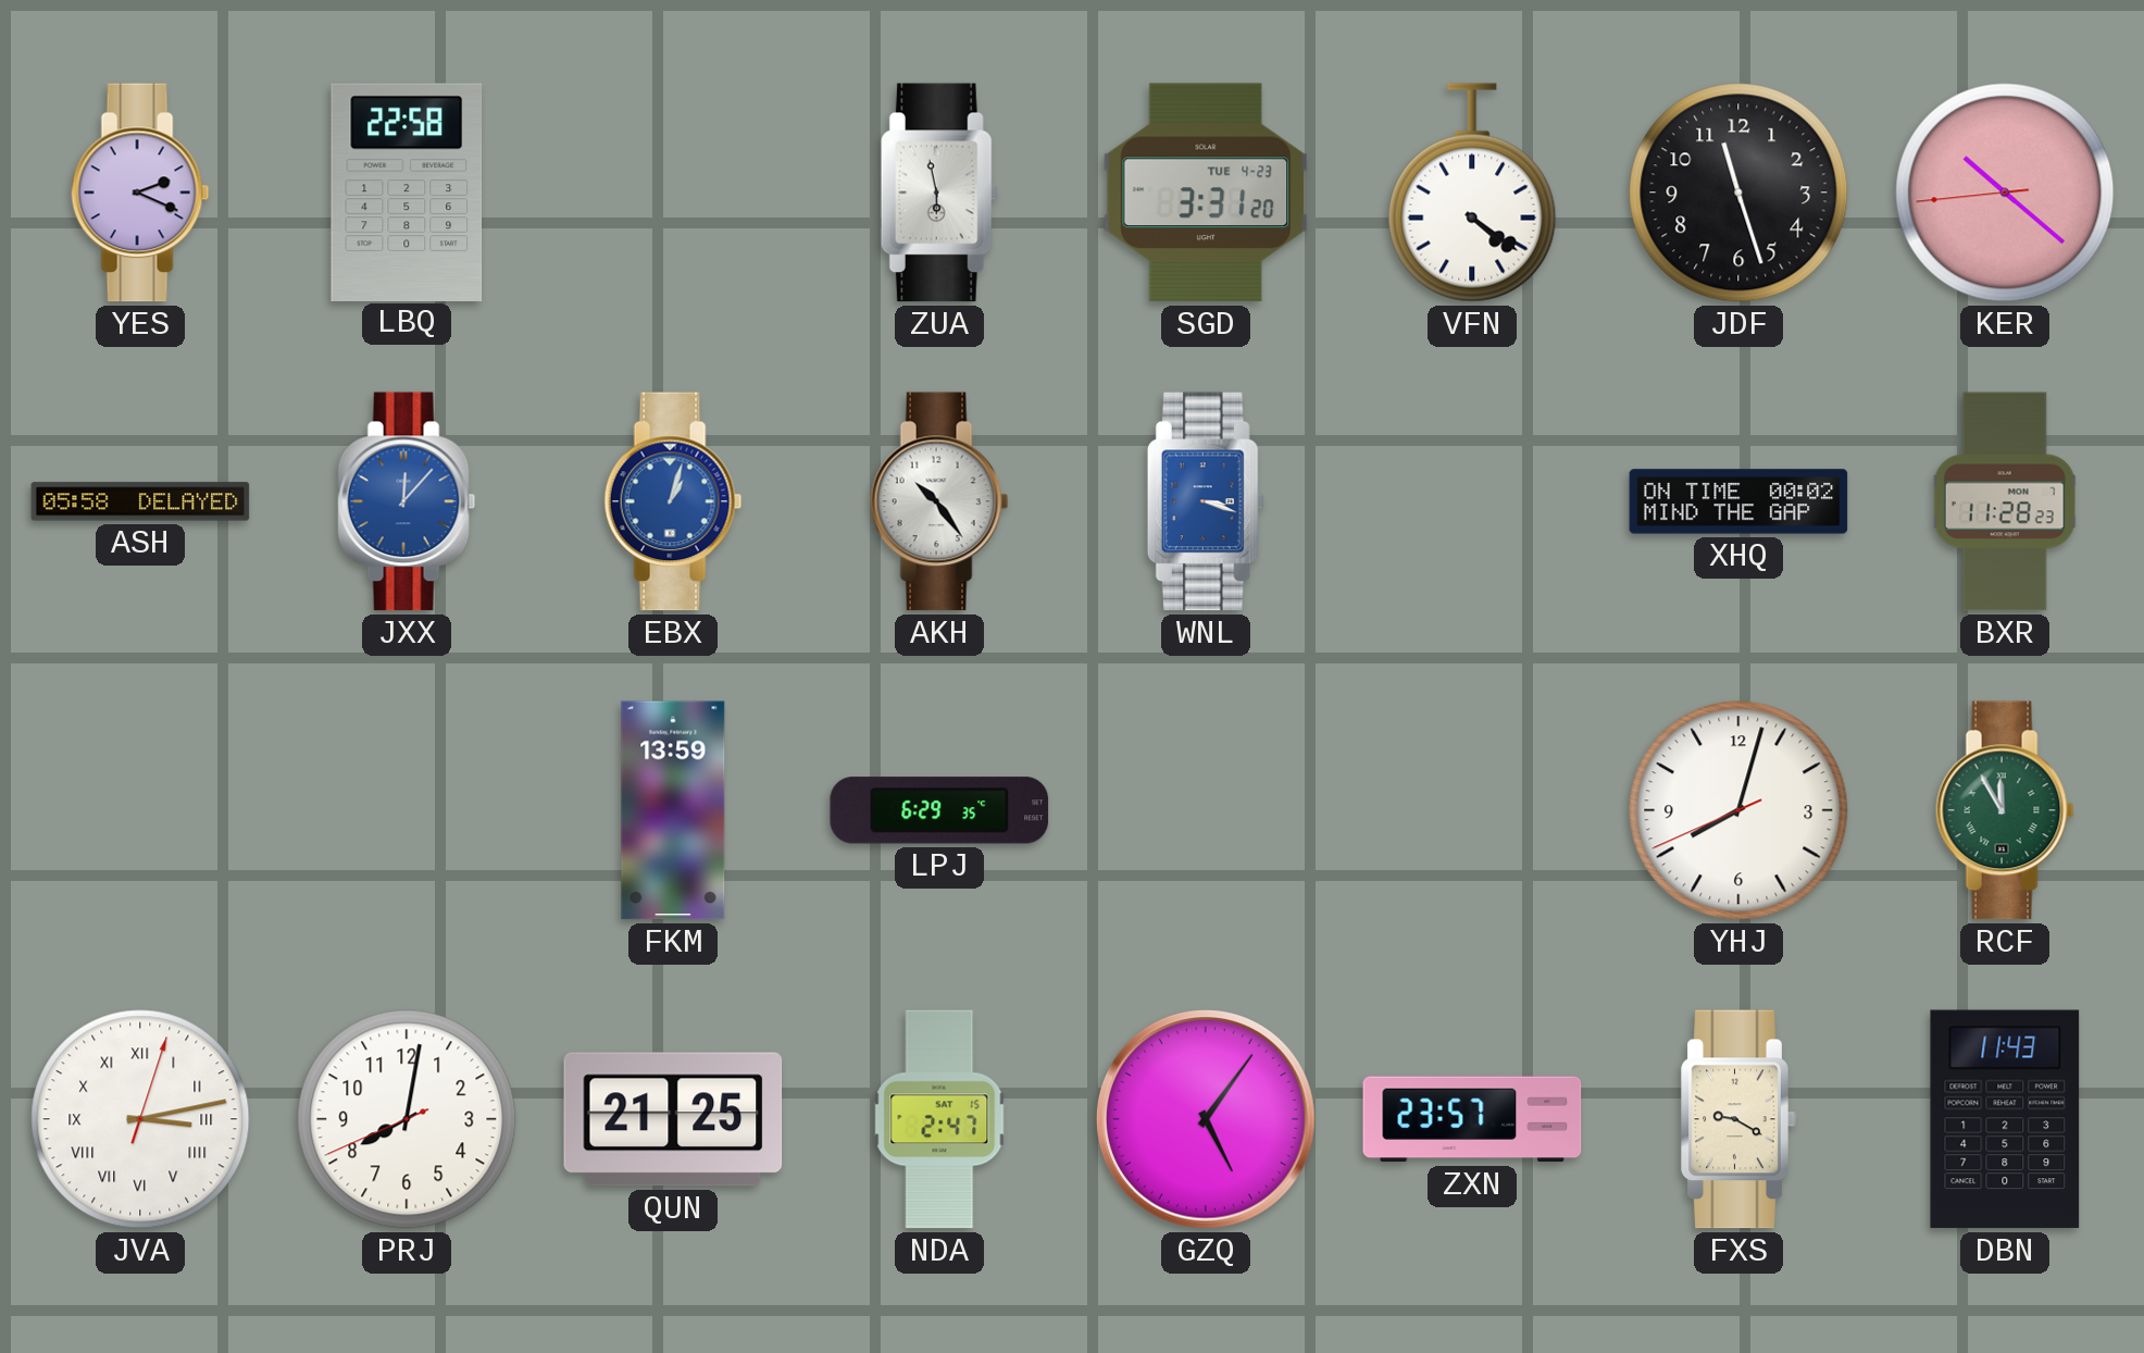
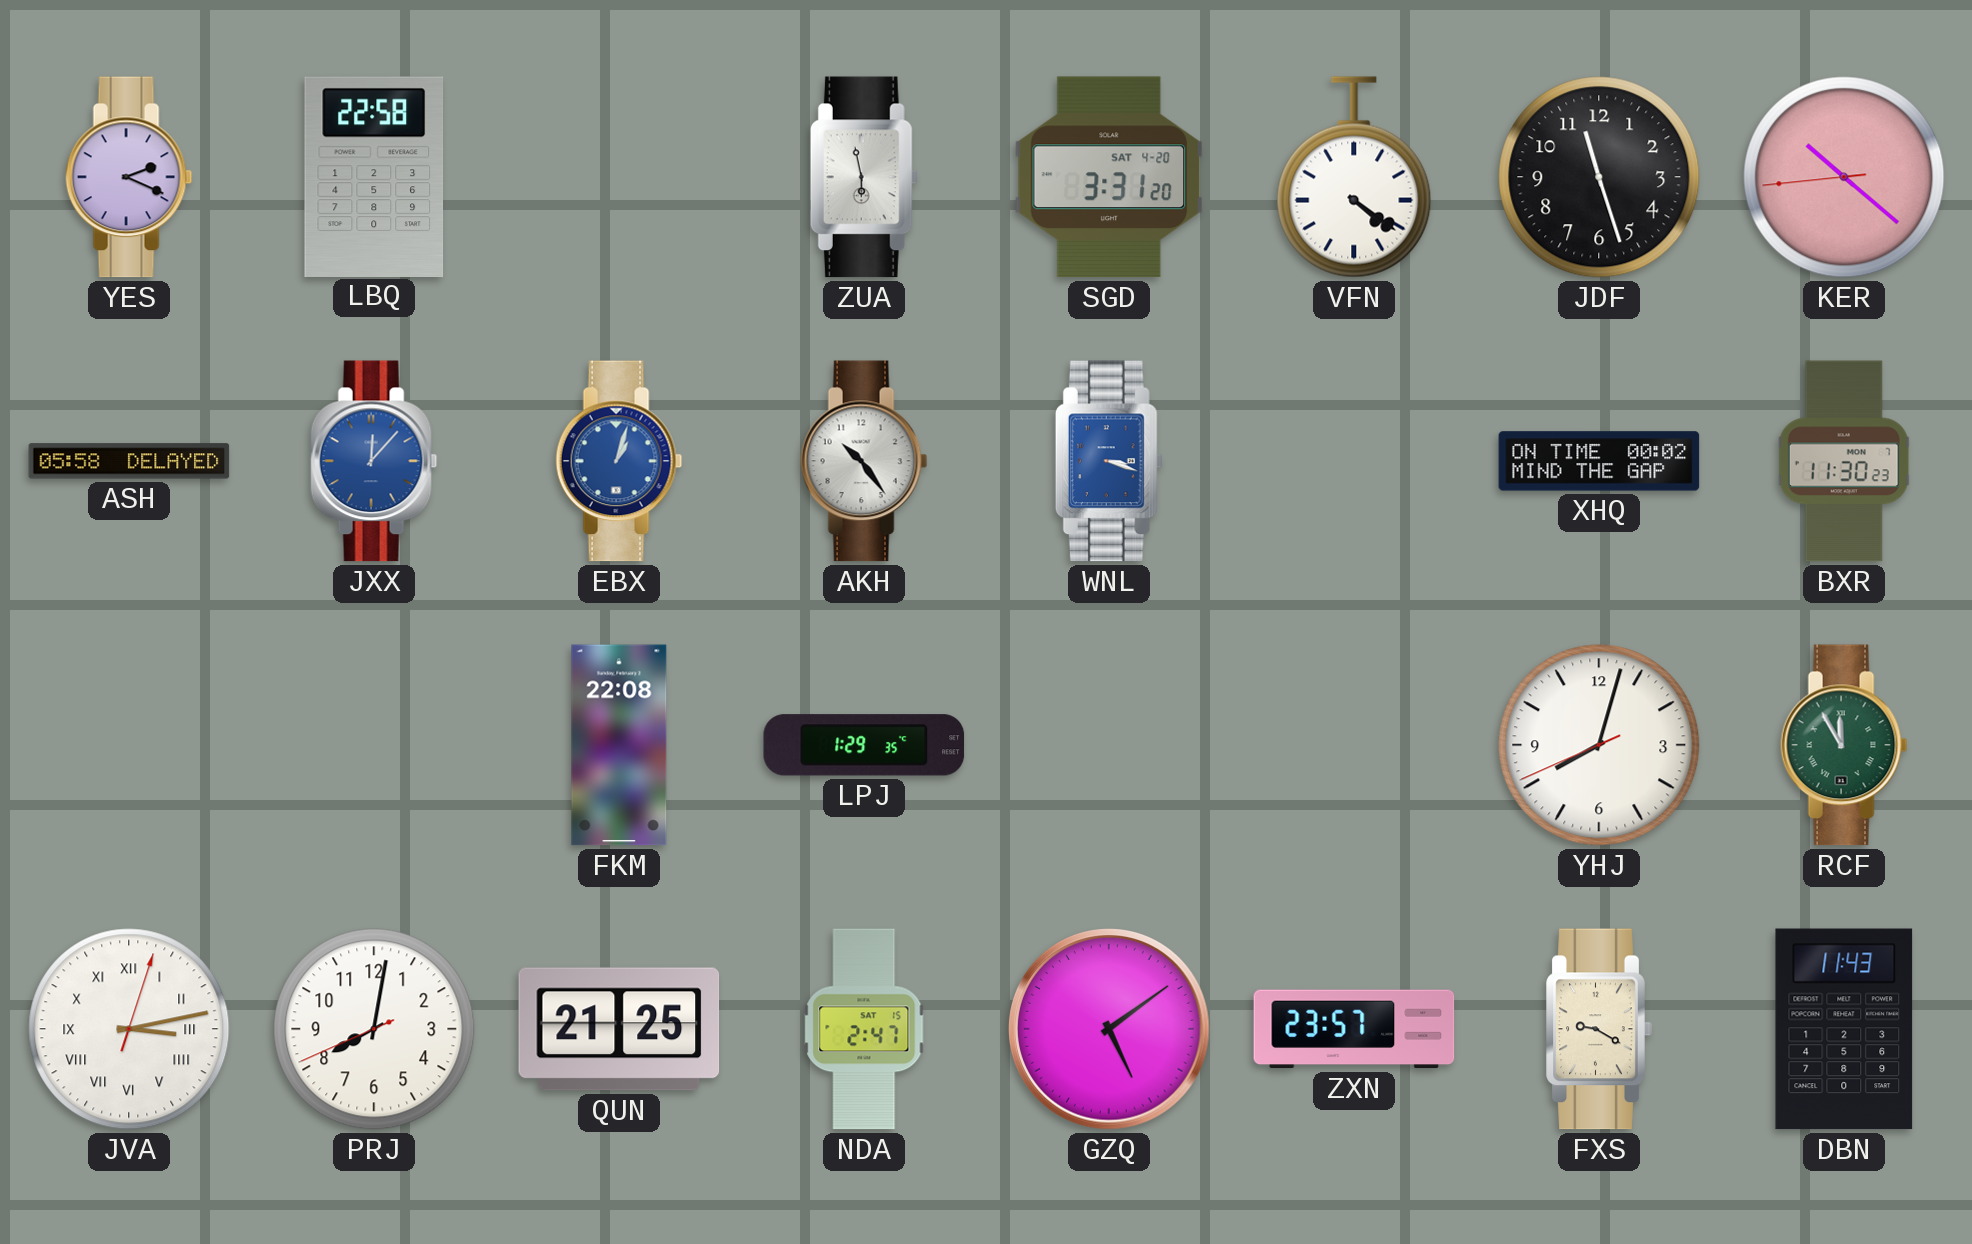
SGD date: TUE 4-23 -> SAT 4-20
BXR: 11:28 -> 11:30
FKM: 13:59 -> 22:08
LPJ: 6:29 -> 1:29
GZQ: 5:06 -> 5:09
